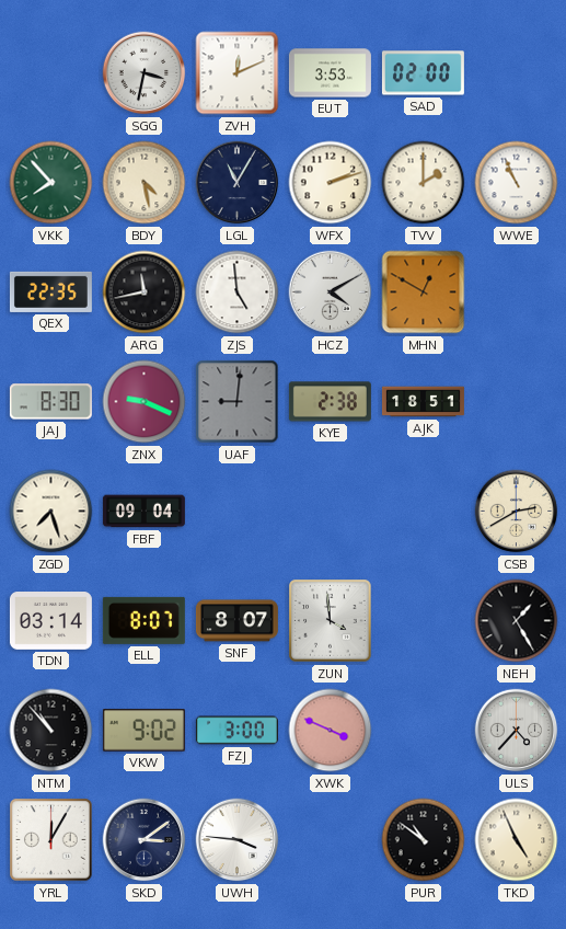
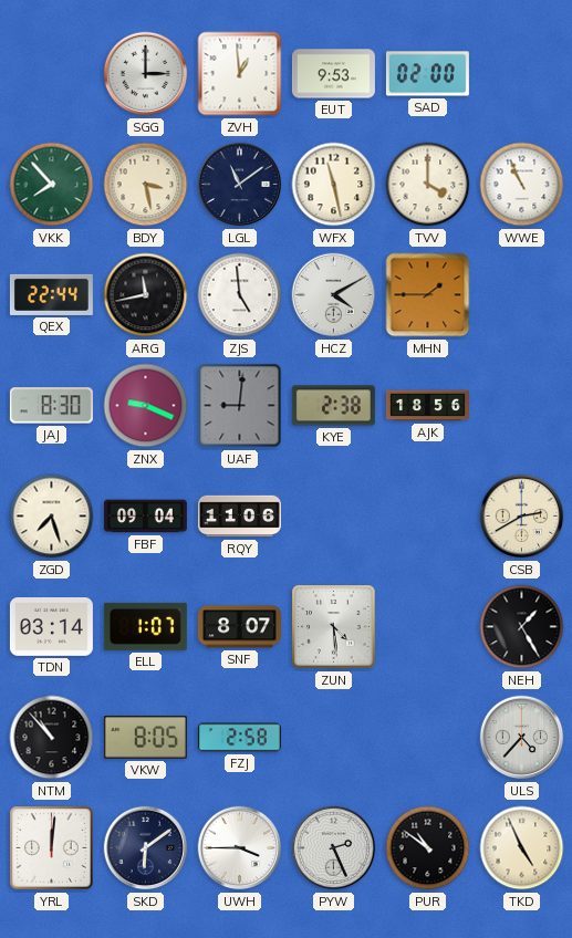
SGG: 3:32 -> 3:00
ZVH: 12:11 -> 12:59
EUT: 3:53 -> 9:53
BDY: 4:28 -> 3:28
LGL: 11:05 -> 11:09
WFX: 2:12 -> 11:28
TVV: 2:00 -> 4:00
QEX: 22:35 -> 22:44
MHN: 12:50 -> 1:45
AJK: 18:51 -> 18:56
RQY: none -> 11:06
ELL: 8:07 -> 1:07
ZUN: 3:59 -> 4:29
VKW: 9:02 -> 8:05
FZJ: 3:00 -> 2:58
XWK: 3:49 -> none
YRL: 12:05 -> 12:01
SKD: 3:09 -> 6:09
UWH: 3:46 -> 3:45
PYW: none -> 2:26
